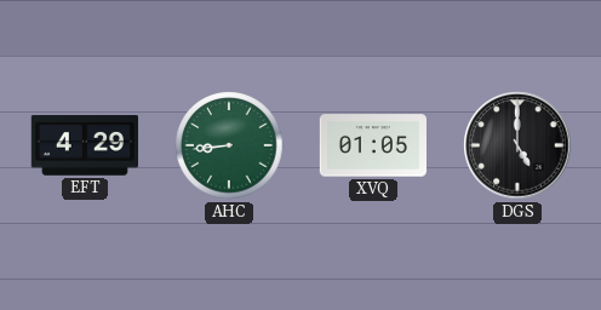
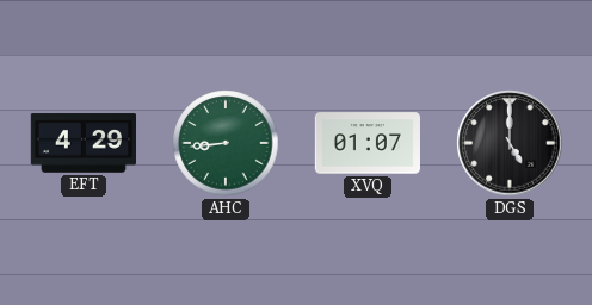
XVQ: 01:05 -> 01:07
